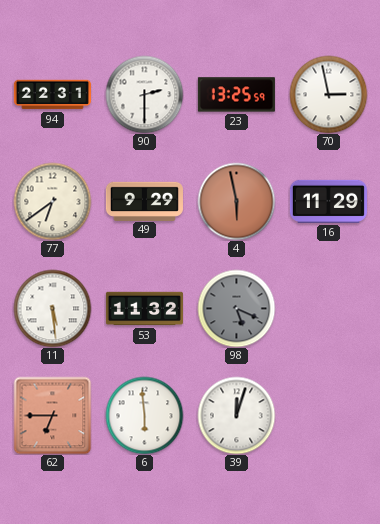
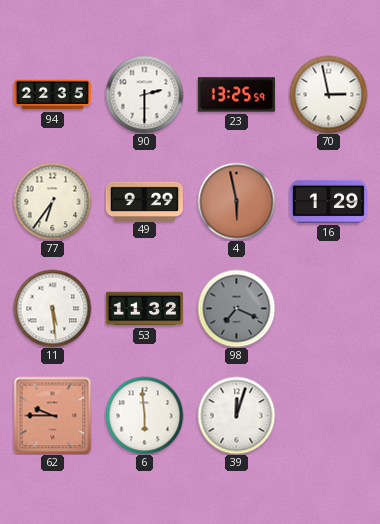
94: 22:31 -> 22:35
77: 6:39 -> 6:36
16: 11:29 -> 1:29
98: 5:19 -> 7:19
62: 6:45 -> 9:45
